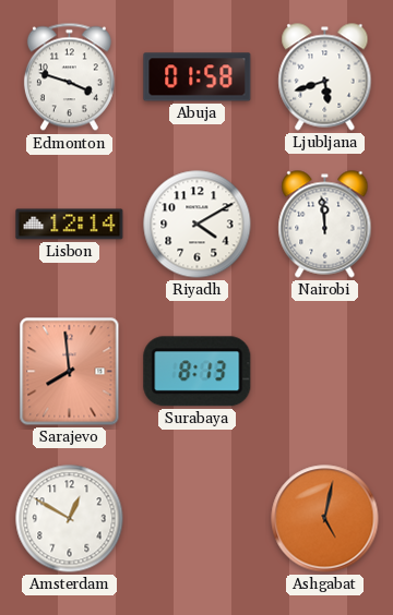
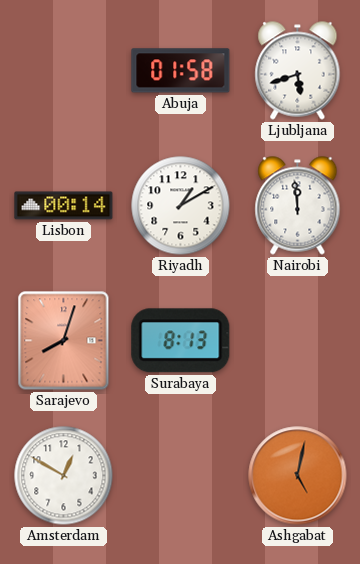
Edmonton: 3:48 -> none
Lisbon: 12:14 -> 00:14
Riyadh: 4:10 -> 1:10
Sarajevo: 7:59 -> 8:03
